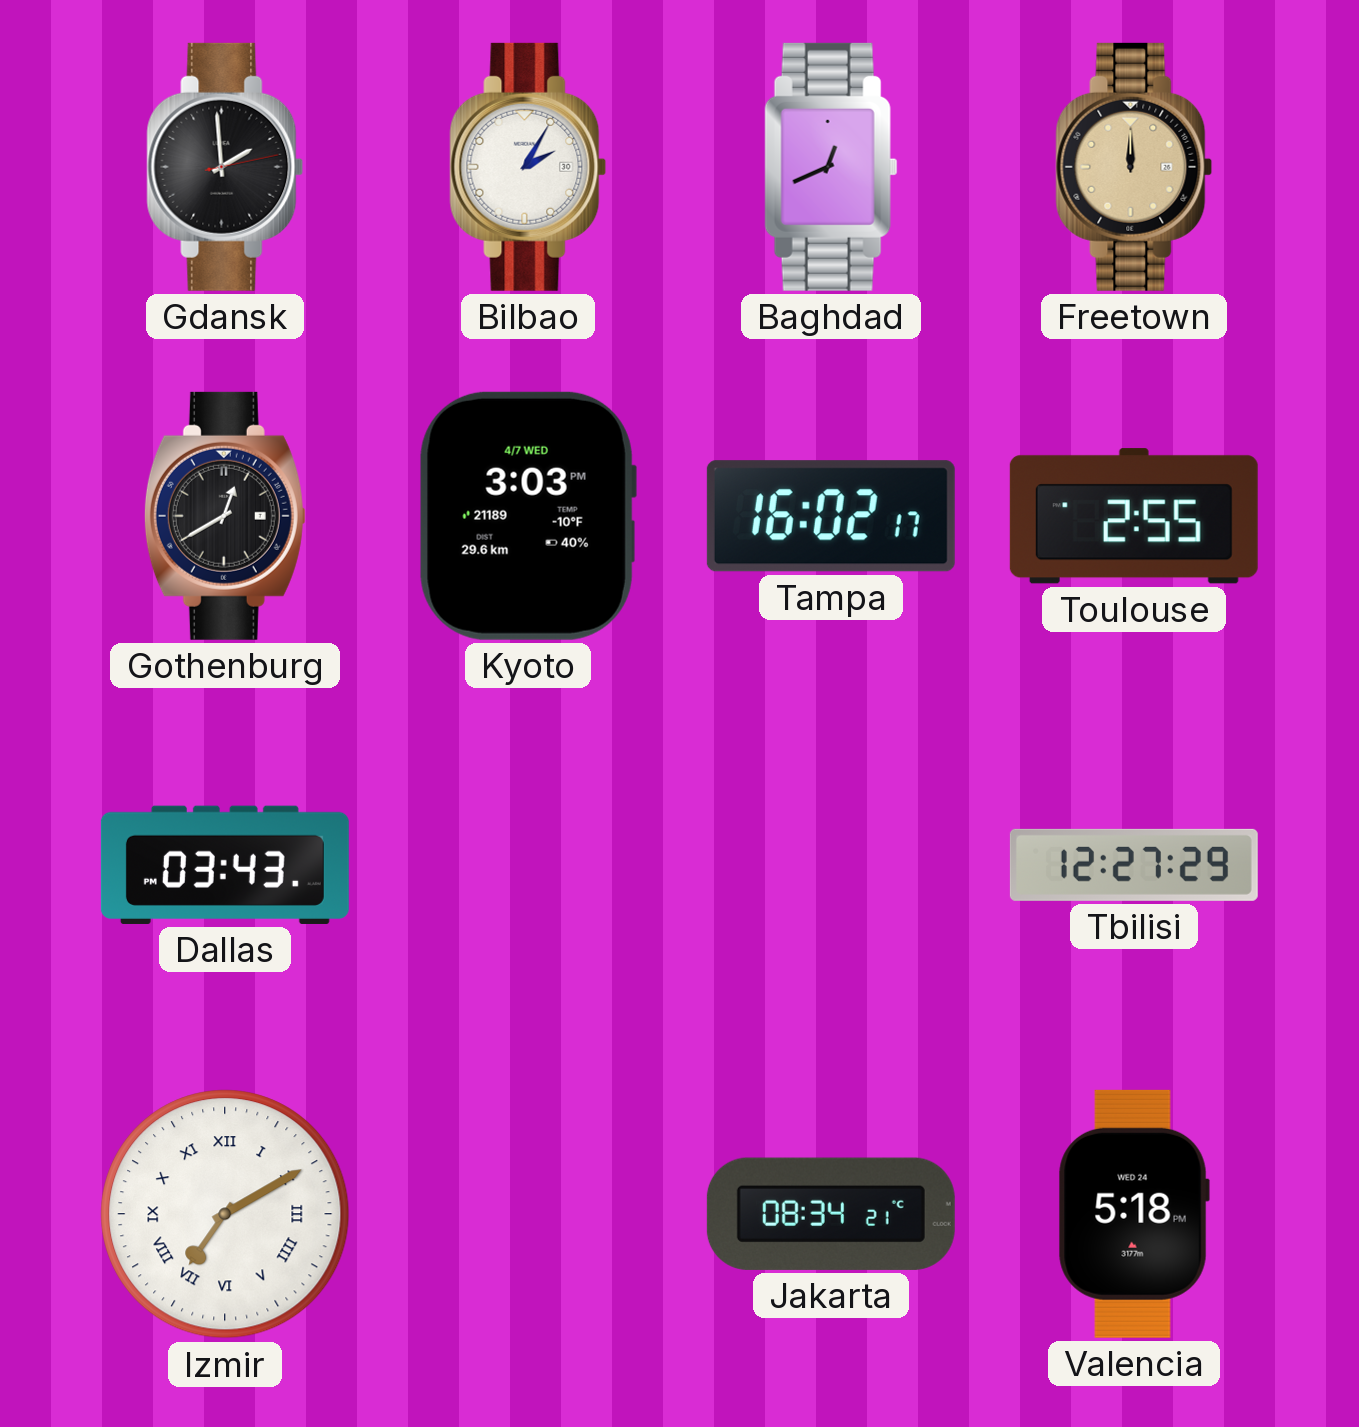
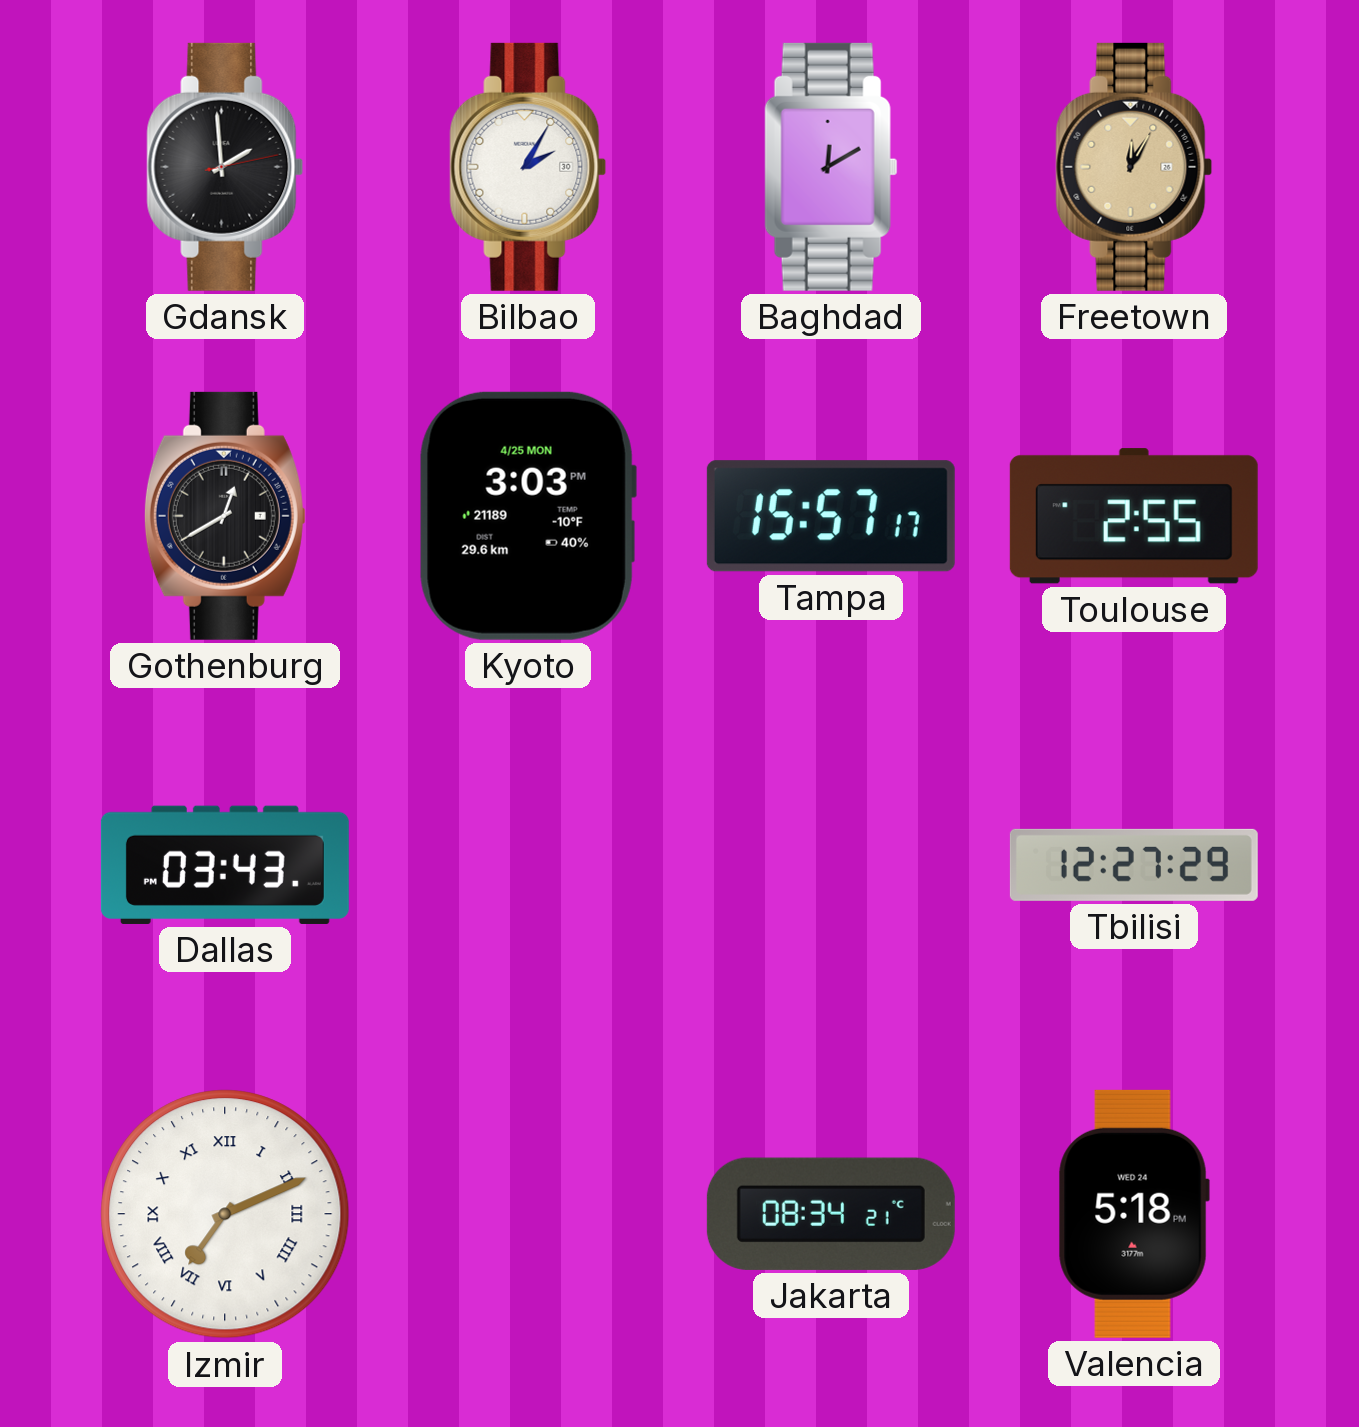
Baghdad: 12:41 -> 12:10
Freetown: 12:00 -> 12:05
Kyoto date: 4/7 WED -> 4/25 MON
Tampa: 16:02 -> 15:57
Izmir: 7:10 -> 7:11
